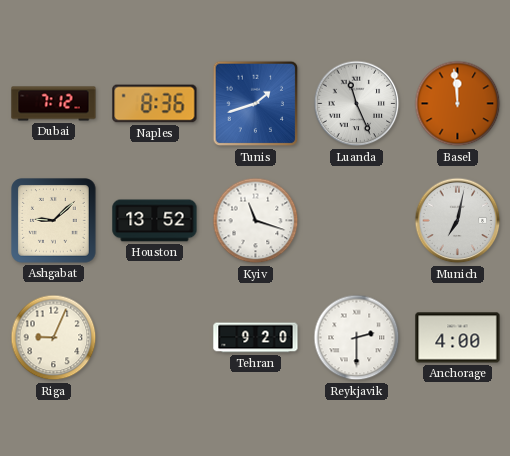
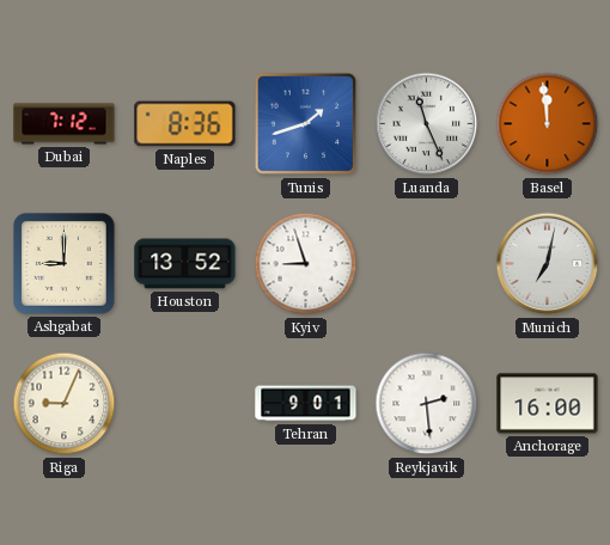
Ashgabat: 9:08 -> 9:00
Kyiv: 11:18 -> 8:57
Tehran: 9:20 -> 9:01
Reykjavik: 2:30 -> 2:29
Anchorage: 4:00 -> 16:00
